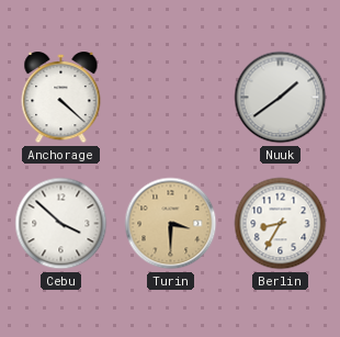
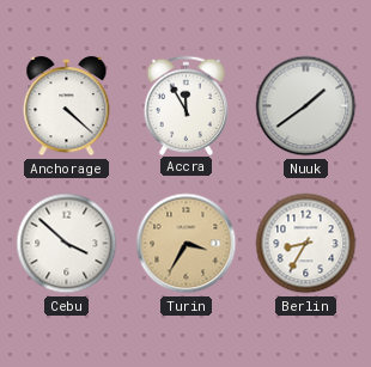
Accra: none -> 11:55
Turin: 3:30 -> 3:35
